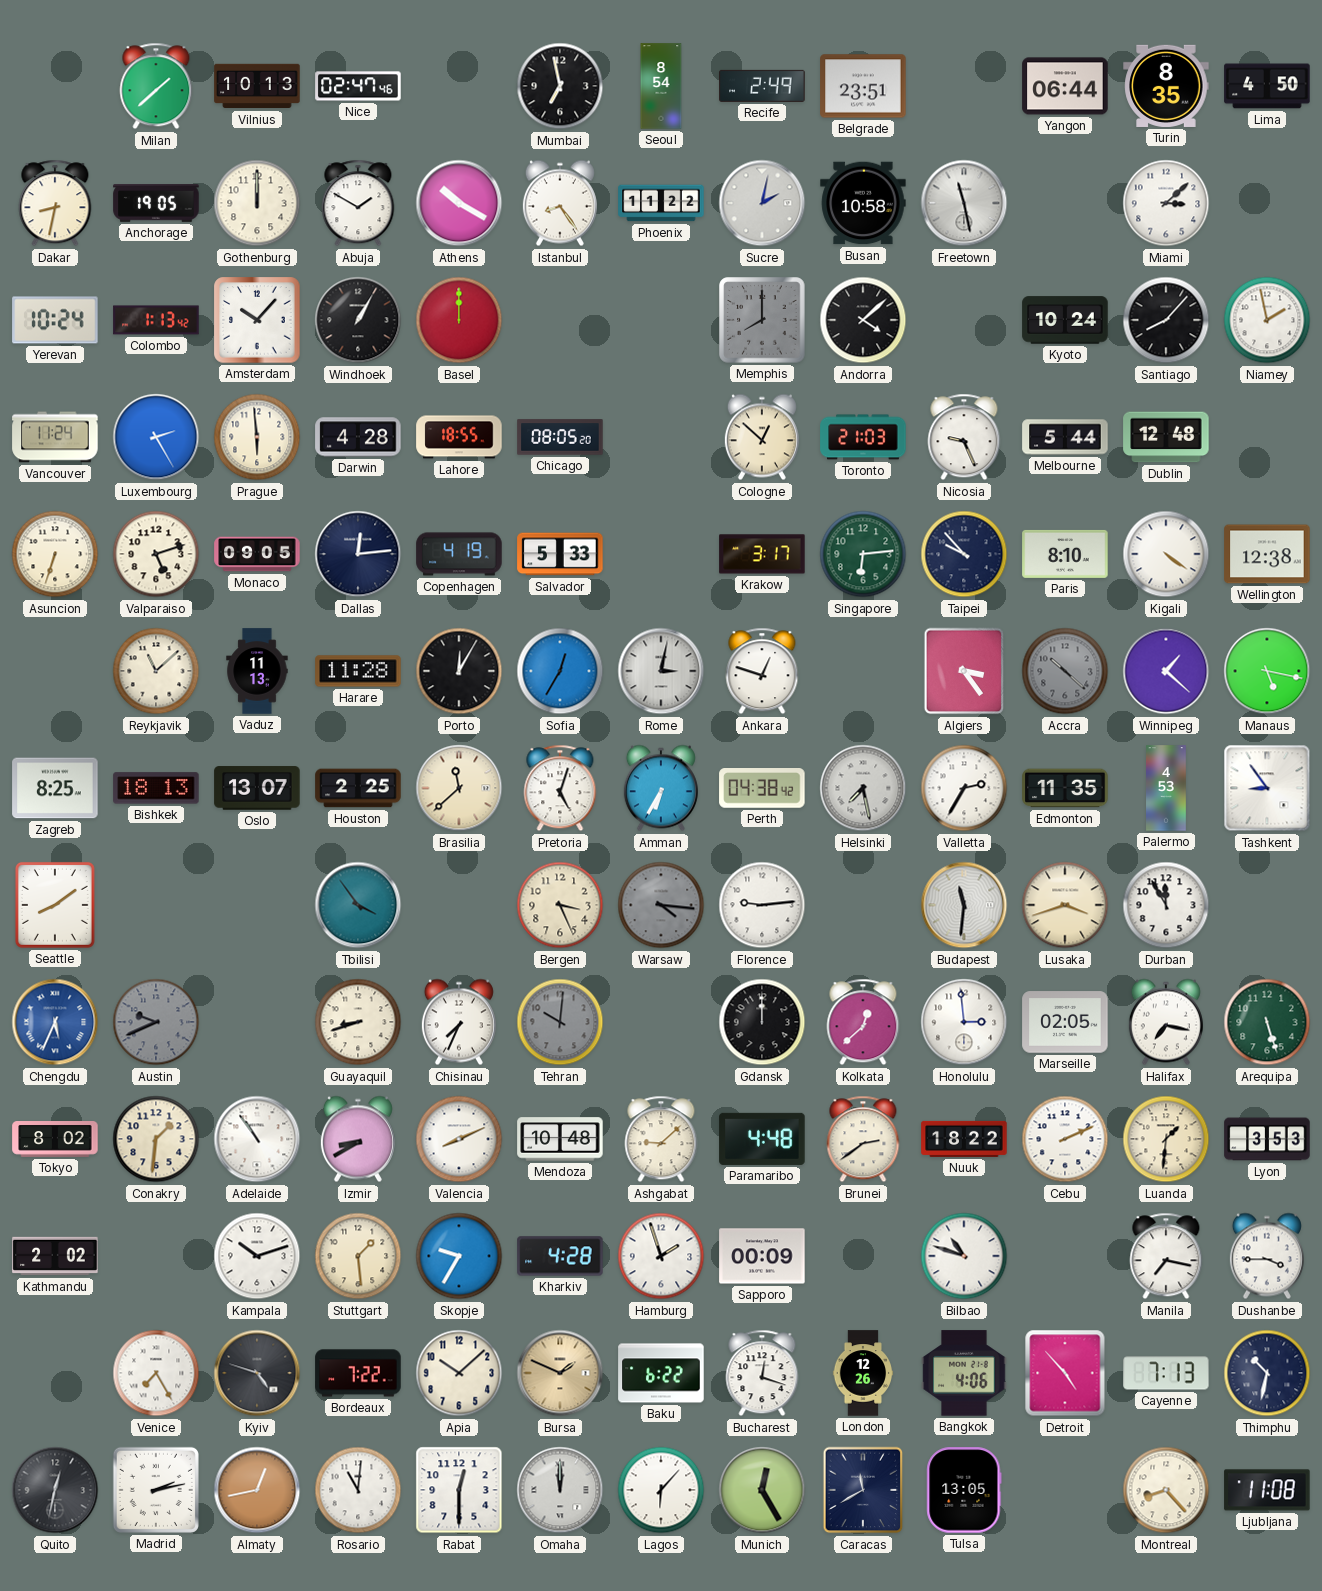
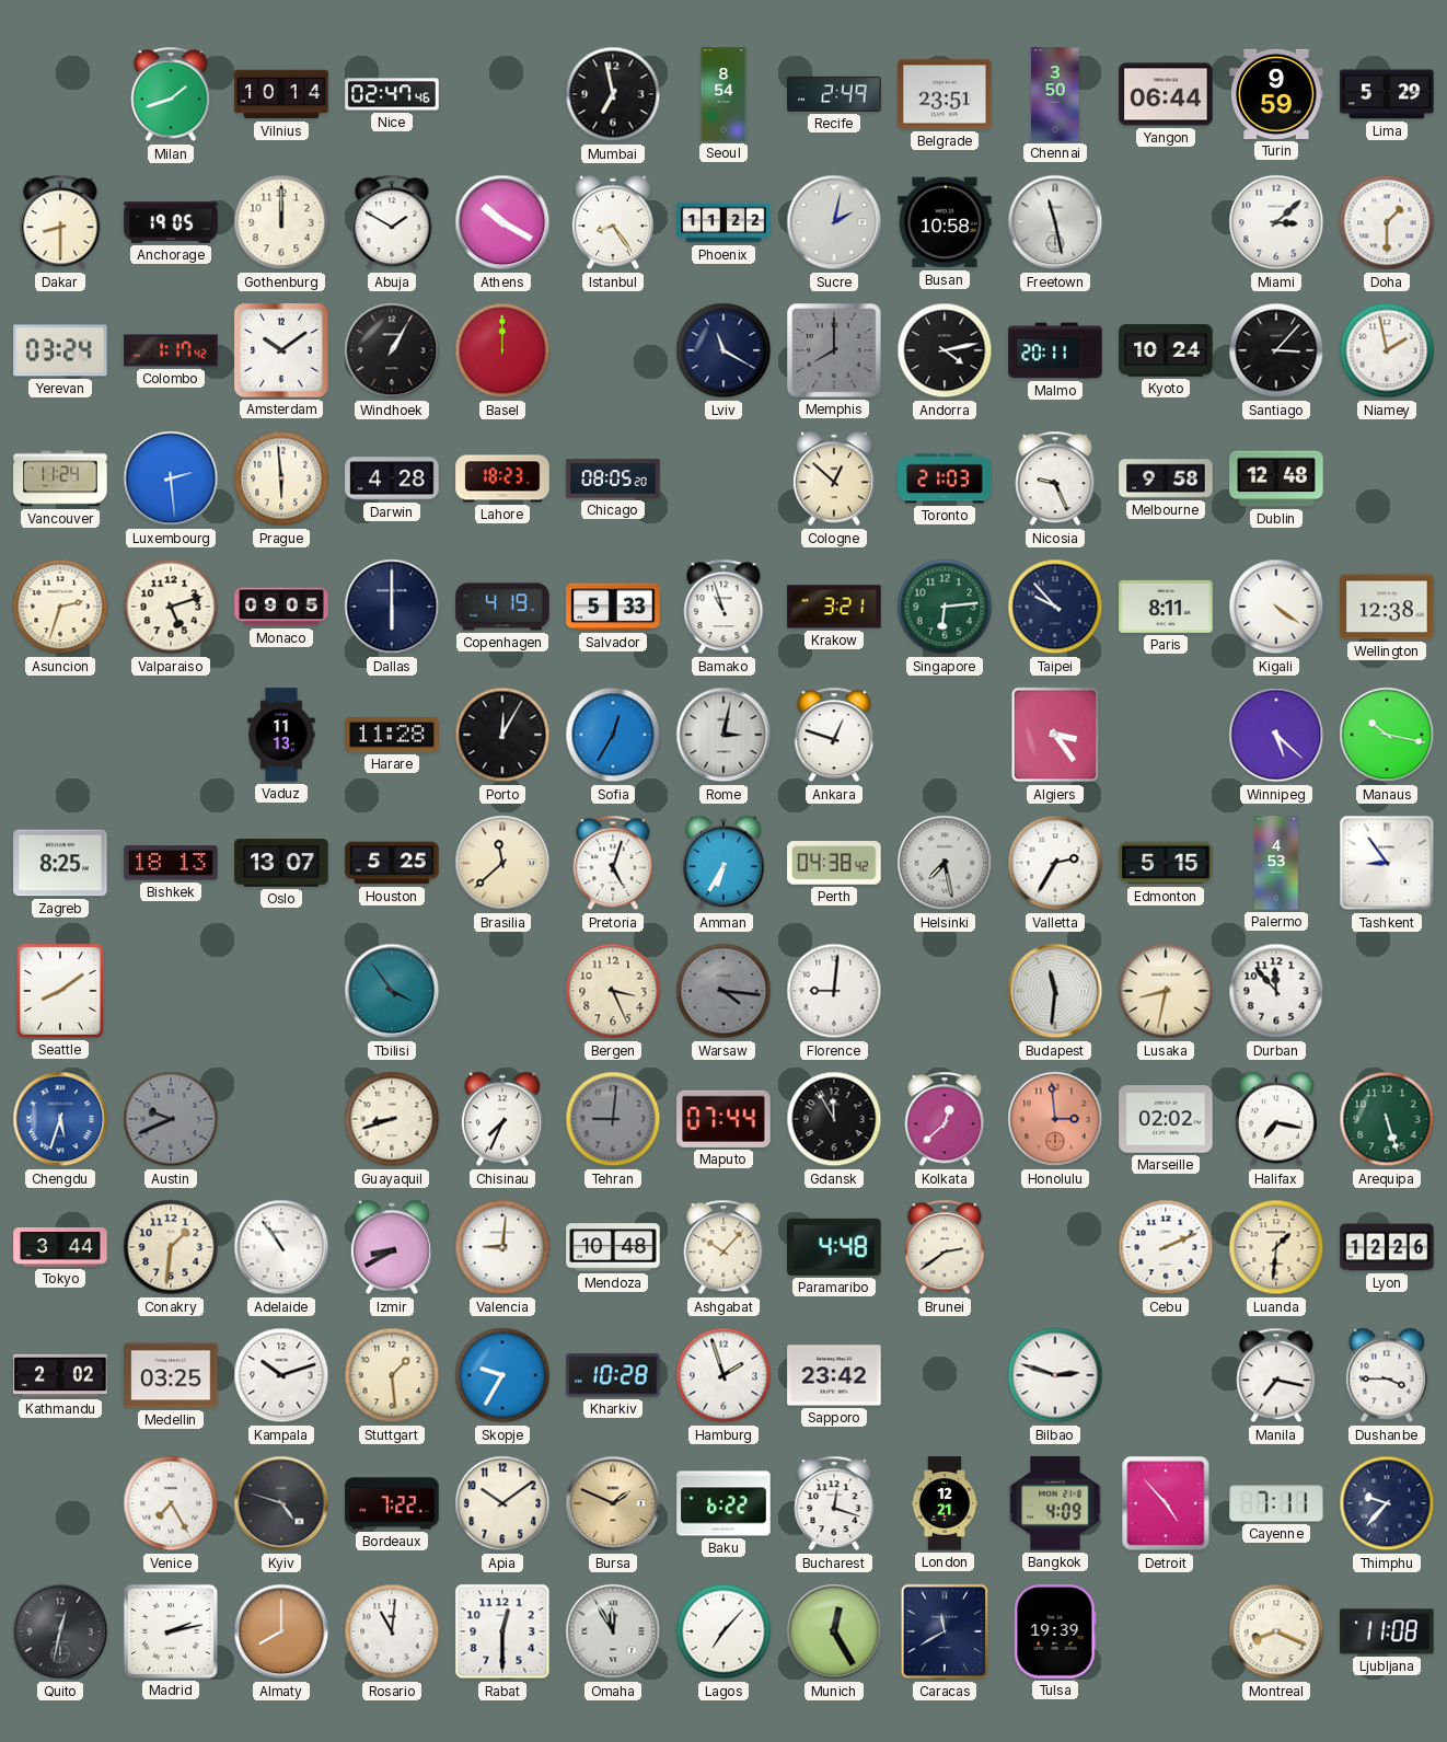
Milan: 1:38 -> 1:42
Vilnius: 10:13 -> 10:14
Chennai: none -> 3:50
Turin: 8:35 -> 9:59
Lima: 4:50 -> 5:29
Dakar: 8:32 -> 8:30
Doha: none -> 1:30
Yerevan: 10:24 -> 03:24
Colombo: 1:13 -> 1:17
Amsterdam: 10:07 -> 10:09
Lviv: none -> 11:20
Andorra: 4:08 -> 4:13
Malmo: none -> 20:11
Santiago: 8:07 -> 3:07
Luxembourg: 2:25 -> 2:29
Lahore: 18:55 -> 18:23
Melbourne: 5:44 -> 9:58
Asuncion: 6:33 -> 2:33
Dallas: 12:14 -> 6:00
Bamako: none -> 10:57
Krakow: 3:17 -> 3:21
Paris: 8:10 -> 8:11
Reykjavik: 11:08 -> none
Accra: 10:22 -> none
Winnipeg: 1:22 -> 5:22
Manaus: 5:17 -> 10:17
Houston: 2:25 -> 5:25
Edmonton: 11:35 -> 5:15
Florence: 9:14 -> 9:01
Lusaka: 3:42 -> 8:32
Durban: 11:55 -> 11:53
Chengdu: 5:34 -> 5:33
Tehran: 10:01 -> 9:01
Maputo: none -> 07:44
Gdansk: 12:00 -> 11:55
Honolulu dial: white -> salmon
Marseille: 02:05 -> 02:02
Tokyo: 8:02 -> 3:44
Valencia: 8:11 -> 9:01
Ashgabat: 9:08 -> 10:07
Nuuk: 18:22 -> none
Lyon: 3:53 -> 12:26
Medellin: none -> 03:25
Kharkiv: 4:28 -> 10:28
Sapporo: 00:09 -> 23:42
Bilbao: 10:48 -> 2:48
Apia: 10:08 -> 10:09
London: 12:26 -> 12:21
Bangkok: 4:06 -> 4:09
Cayenne: 7:13 -> 7:11
Thimphu: 10:32 -> 9:37
Almaty: 12:43 -> 8:00
Omaha: 12:00 -> 11:55
Lagos: 6:07 -> 7:07
Tulsa: 13:05 -> 19:39
Montreal: 8:23 -> 8:19
